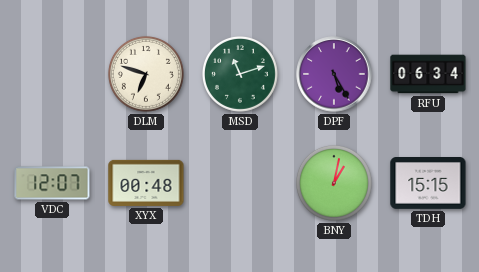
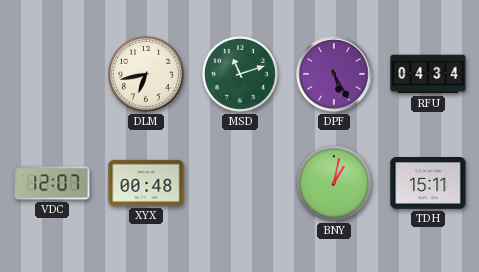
DLM: 6:48 -> 6:43
RFU: 06:34 -> 04:34
TDH: 15:15 -> 15:11
